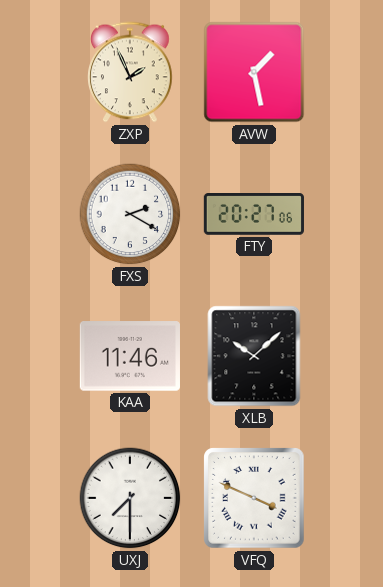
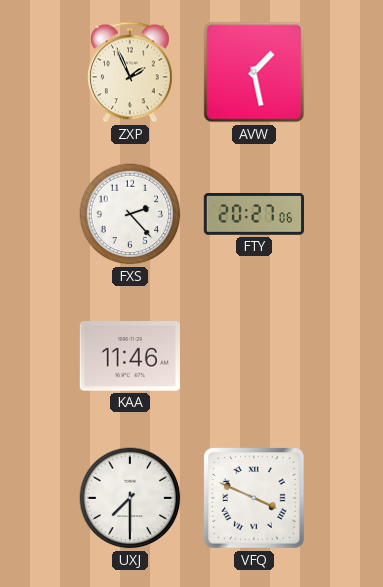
FXS: 2:20 -> 2:23
XLB: 10:08 -> none
